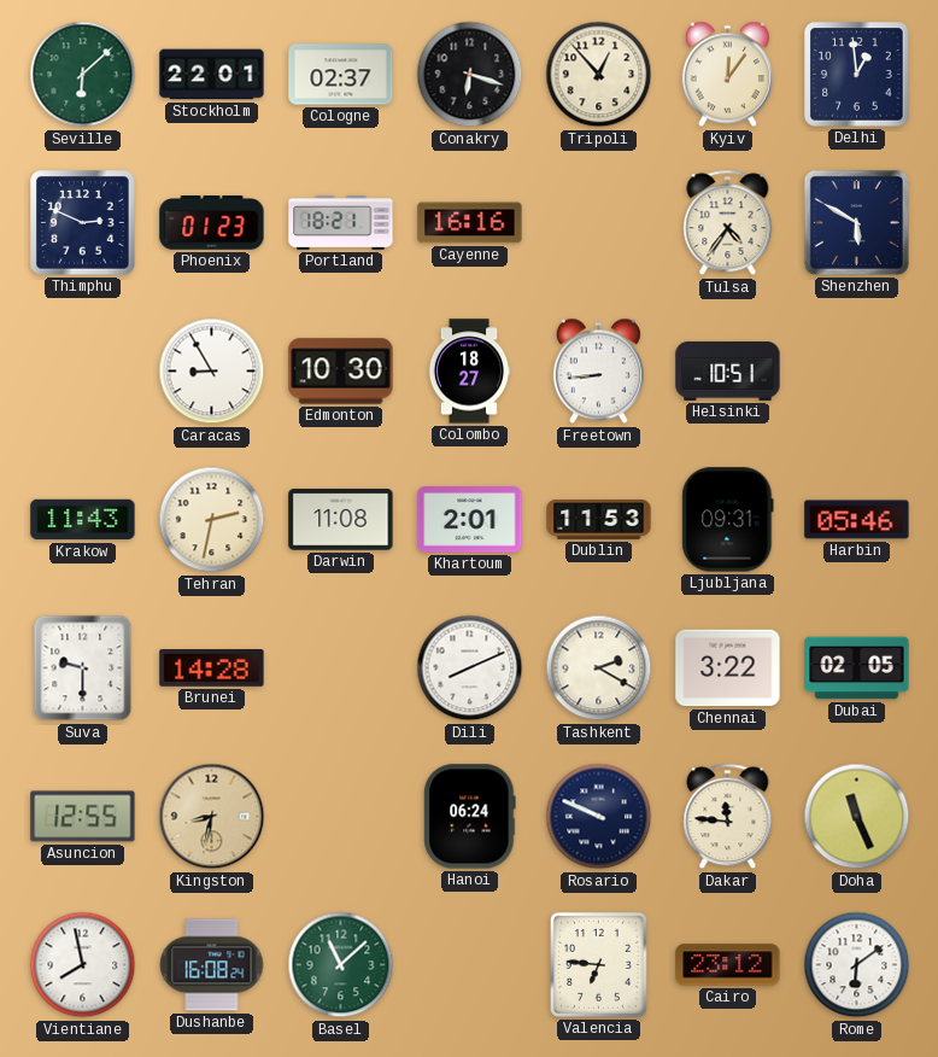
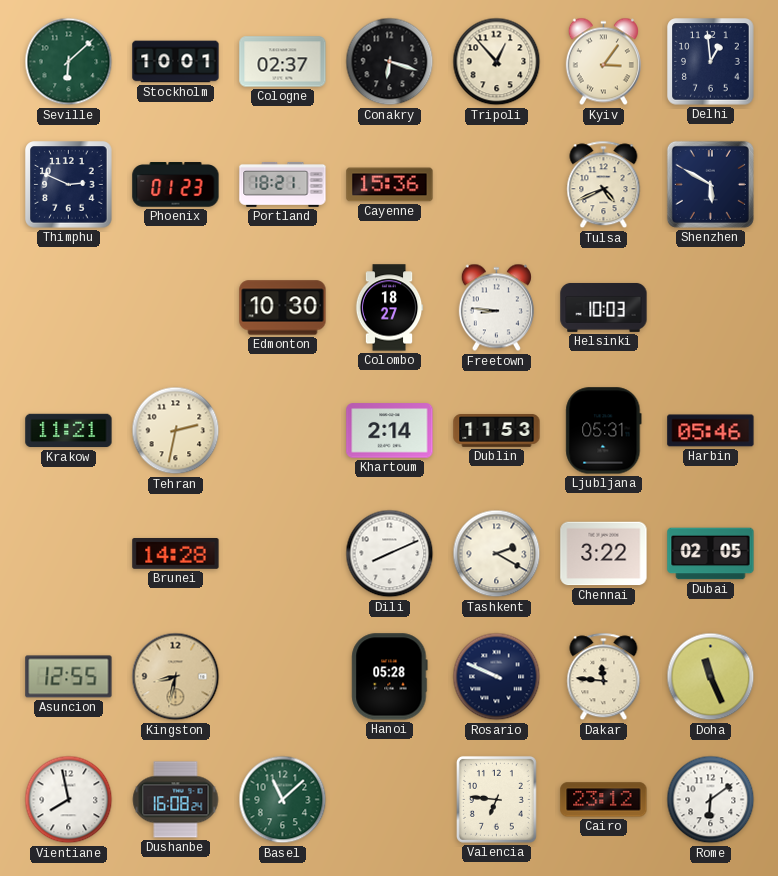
Stockholm: 22:01 -> 10:01
Kyiv: 12:06 -> 3:06
Cayenne: 16:16 -> 15:36
Tulsa: 4:36 -> 4:41
Caracas: 8:55 -> none
Freetown: 8:44 -> 8:46
Helsinki: 10:51 -> 10:03
Krakow: 11:43 -> 11:21
Darwin: 11:08 -> none
Khartoum: 2:01 -> 2:14
Ljubljana: 09:31 -> 05:31
Suva: 9:30 -> none
Hanoi: 06:24 -> 05:28
